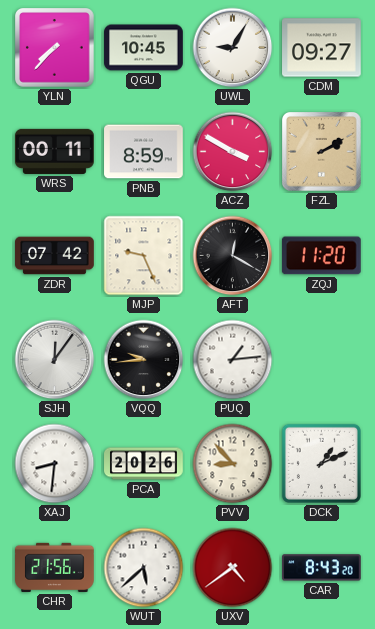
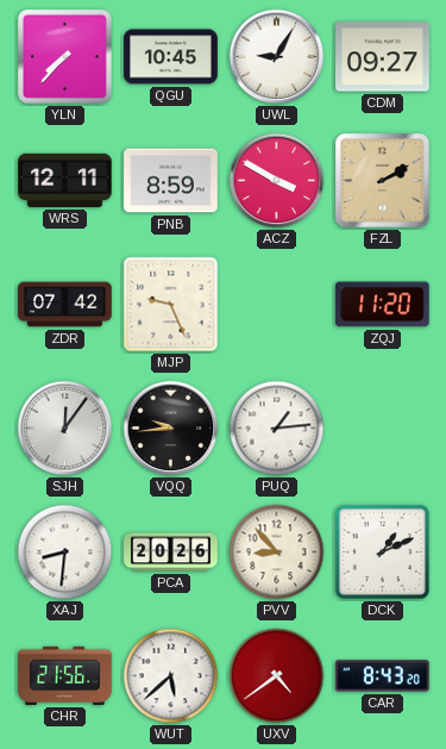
WRS: 00:11 -> 12:11
AFT: 12:20 -> none
